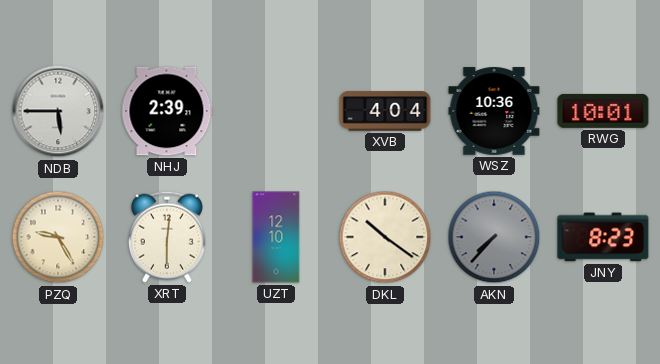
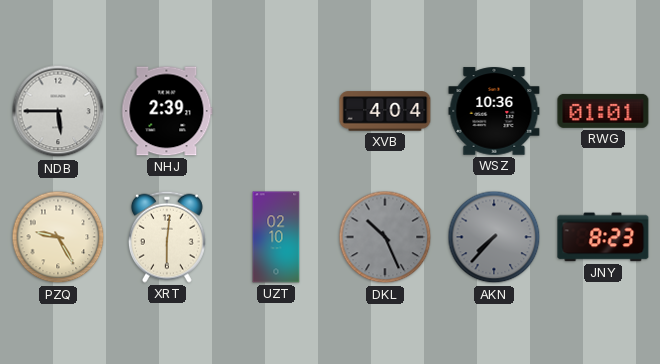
RWG: 10:01 -> 01:01
UZT: 12:10 -> 02:10
DKL: 10:21 -> 10:26
DKL dial: cream -> grey
